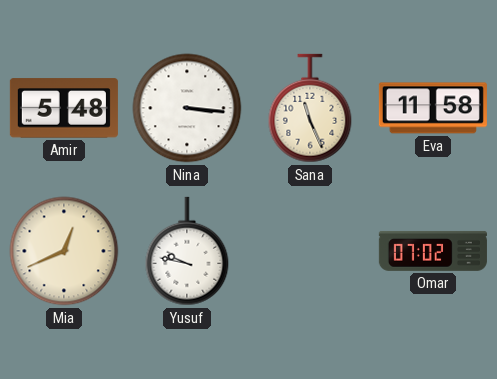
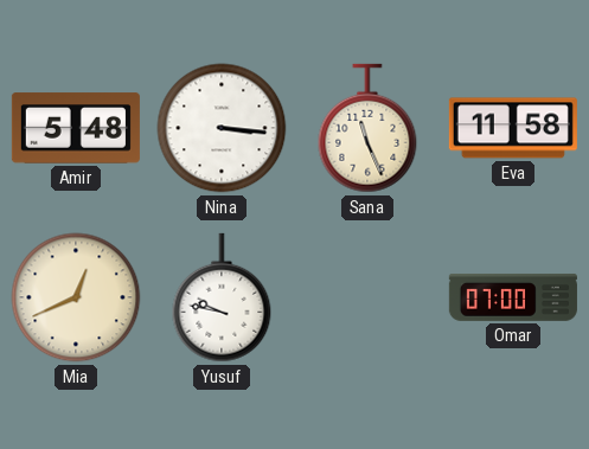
Omar: 07:02 -> 07:00
